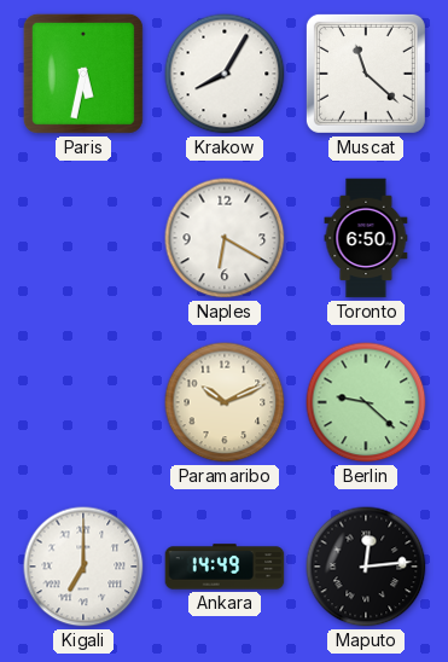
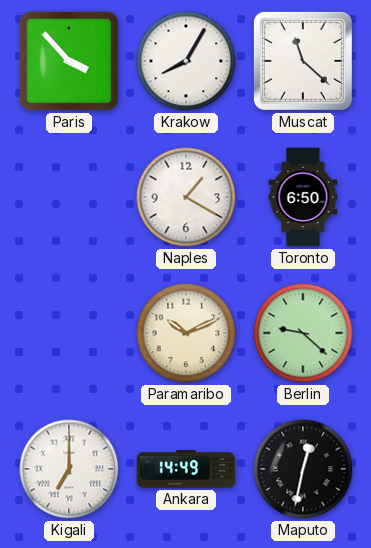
Paris: 5:32 -> 3:53
Naples: 6:20 -> 1:20
Maputo: 12:14 -> 12:32
